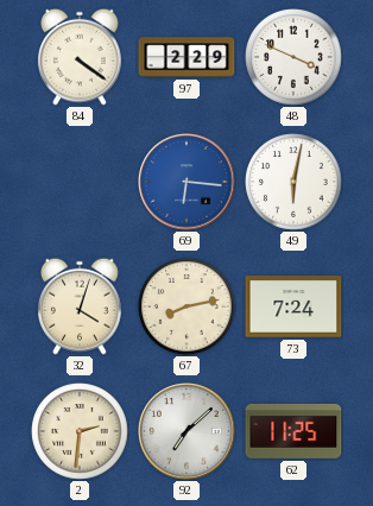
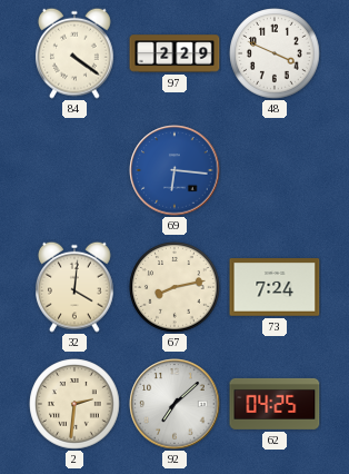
49: 6:02 -> none
32: 4:03 -> 4:01
62: 11:25 -> 04:25
